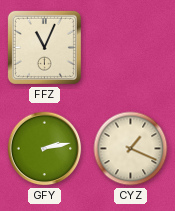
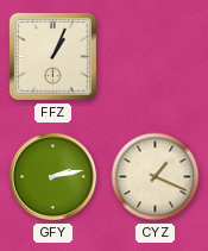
FFZ: 11:04 -> 1:04
